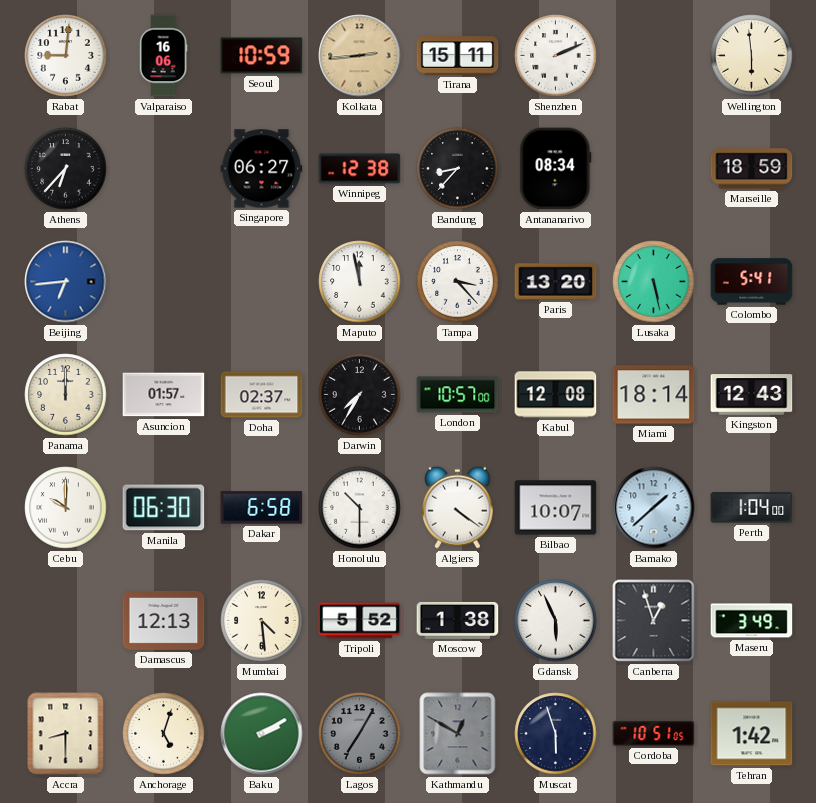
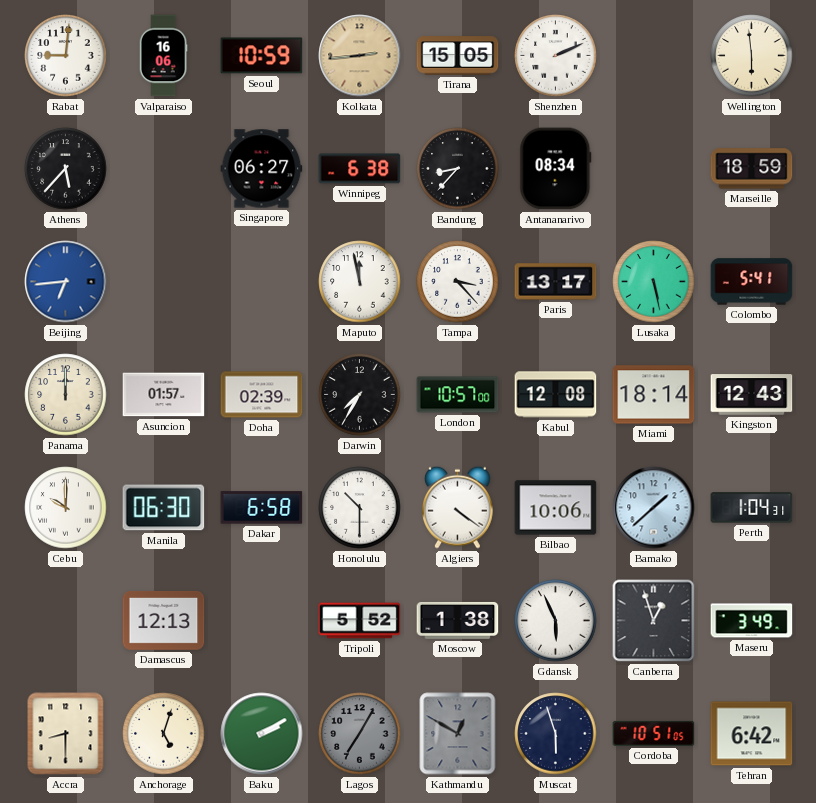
Tirana: 15:11 -> 15:05
Athens: 6:37 -> 5:37
Winnipeg: 12:38 -> 6:38
Paris: 13:20 -> 13:17
Doha: 02:37 -> 02:39
Bilbao: 10:07 -> 10:06
Perth: 1:04:00 -> 1:04:31
Mumbai: 4:29 -> none
Tehran: 1:42 -> 6:42
